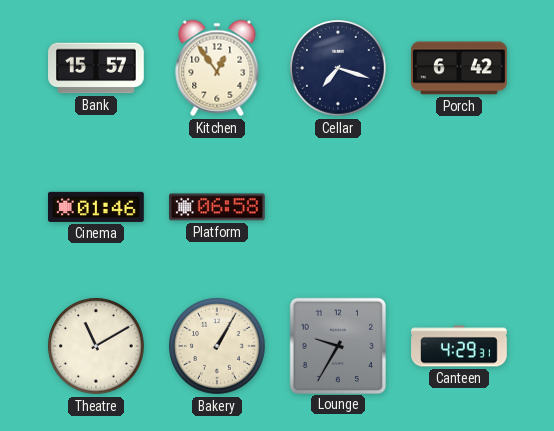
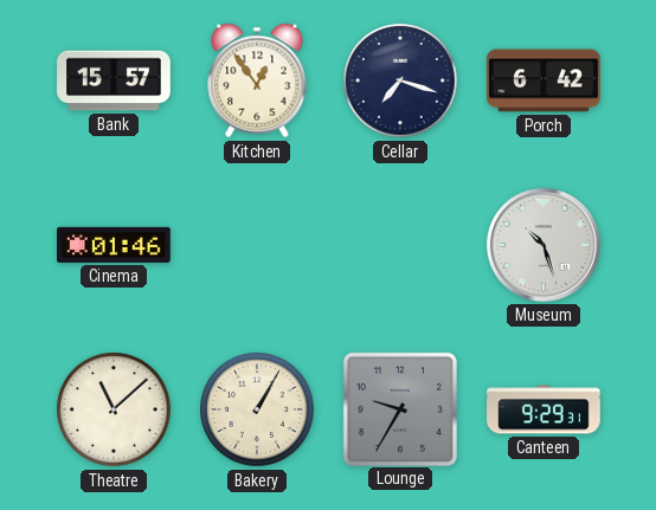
Platform: 06:58 -> none
Museum: none -> 10:27
Theatre: 11:10 -> 11:08
Canteen: 4:29 -> 9:29
